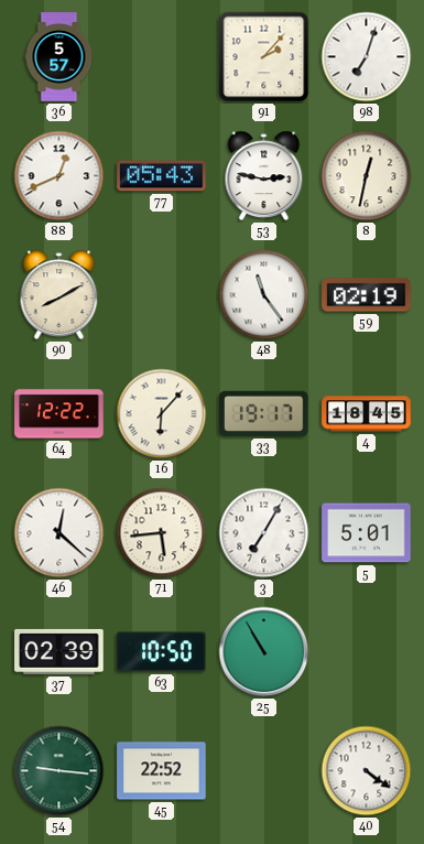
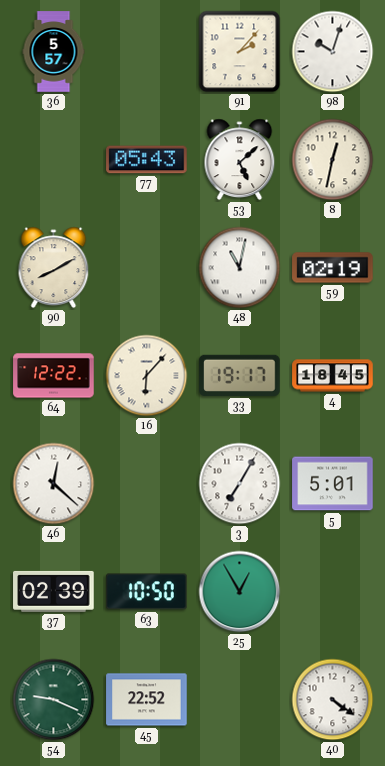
98: 7:03 -> 10:03
88: 12:41 -> none
53: 2:47 -> 5:08
48: 11:24 -> 11:02
71: 5:44 -> none
25: 10:55 -> 12:55
54: 9:16 -> 9:19
